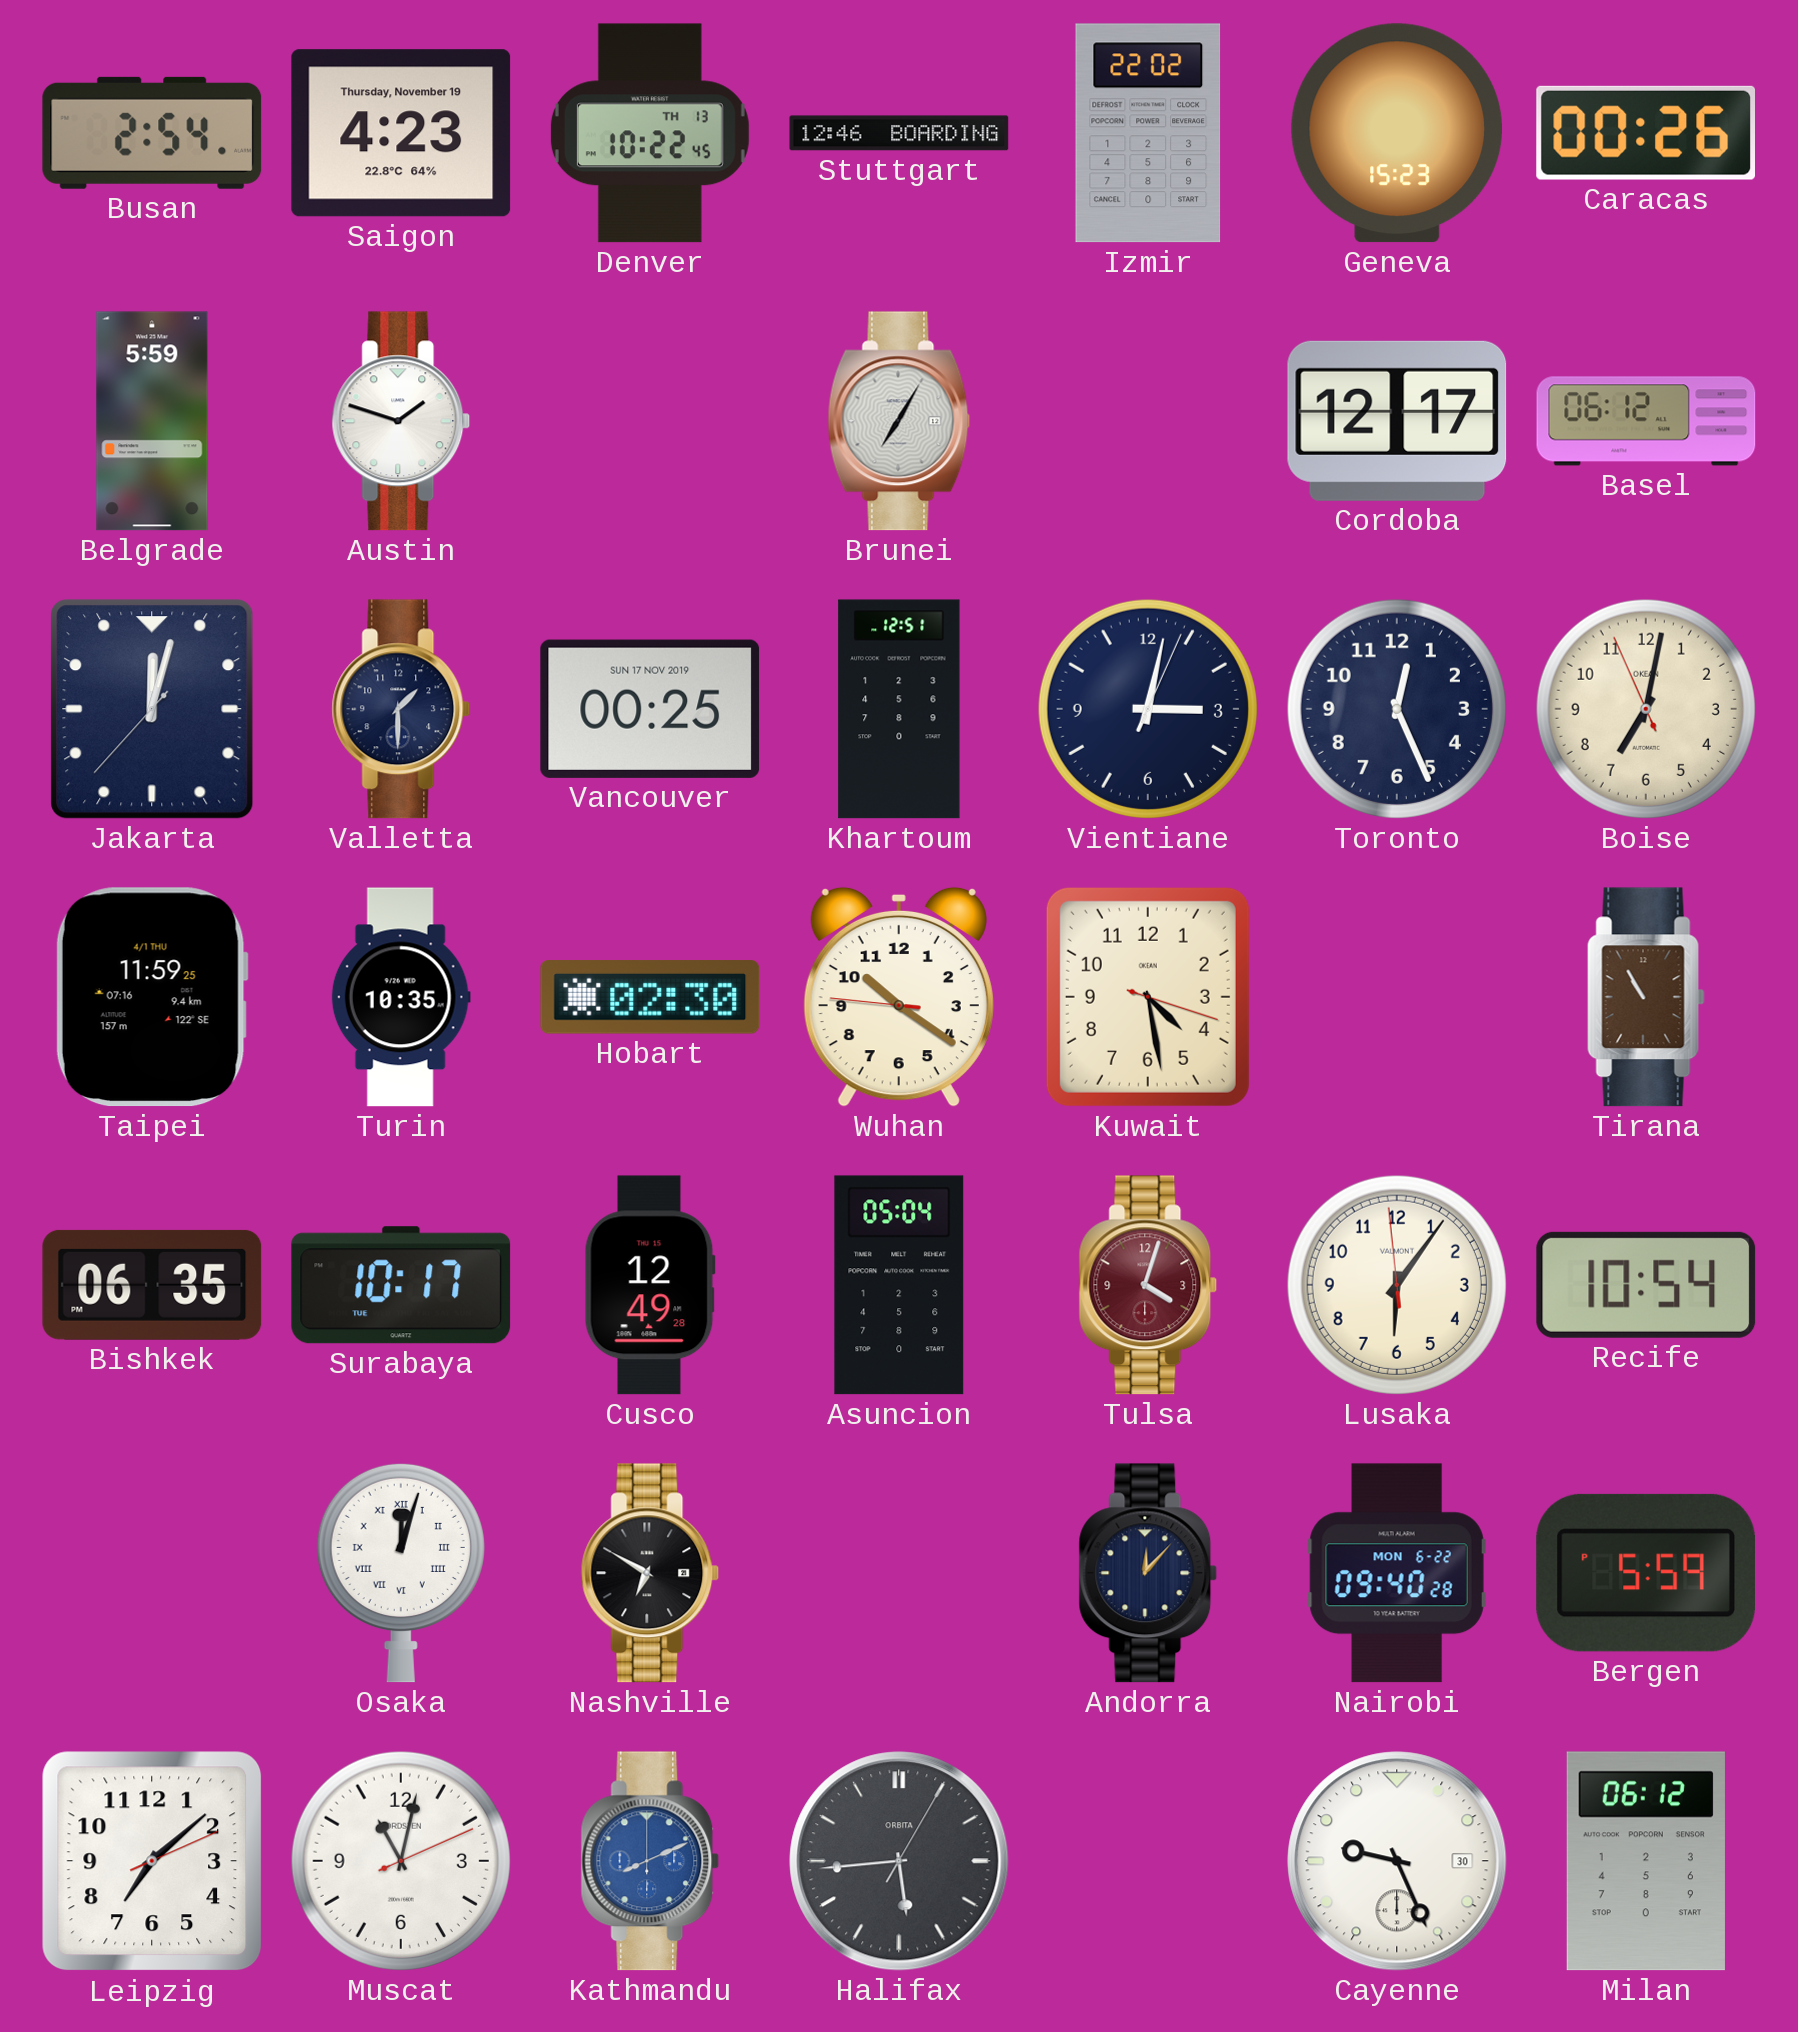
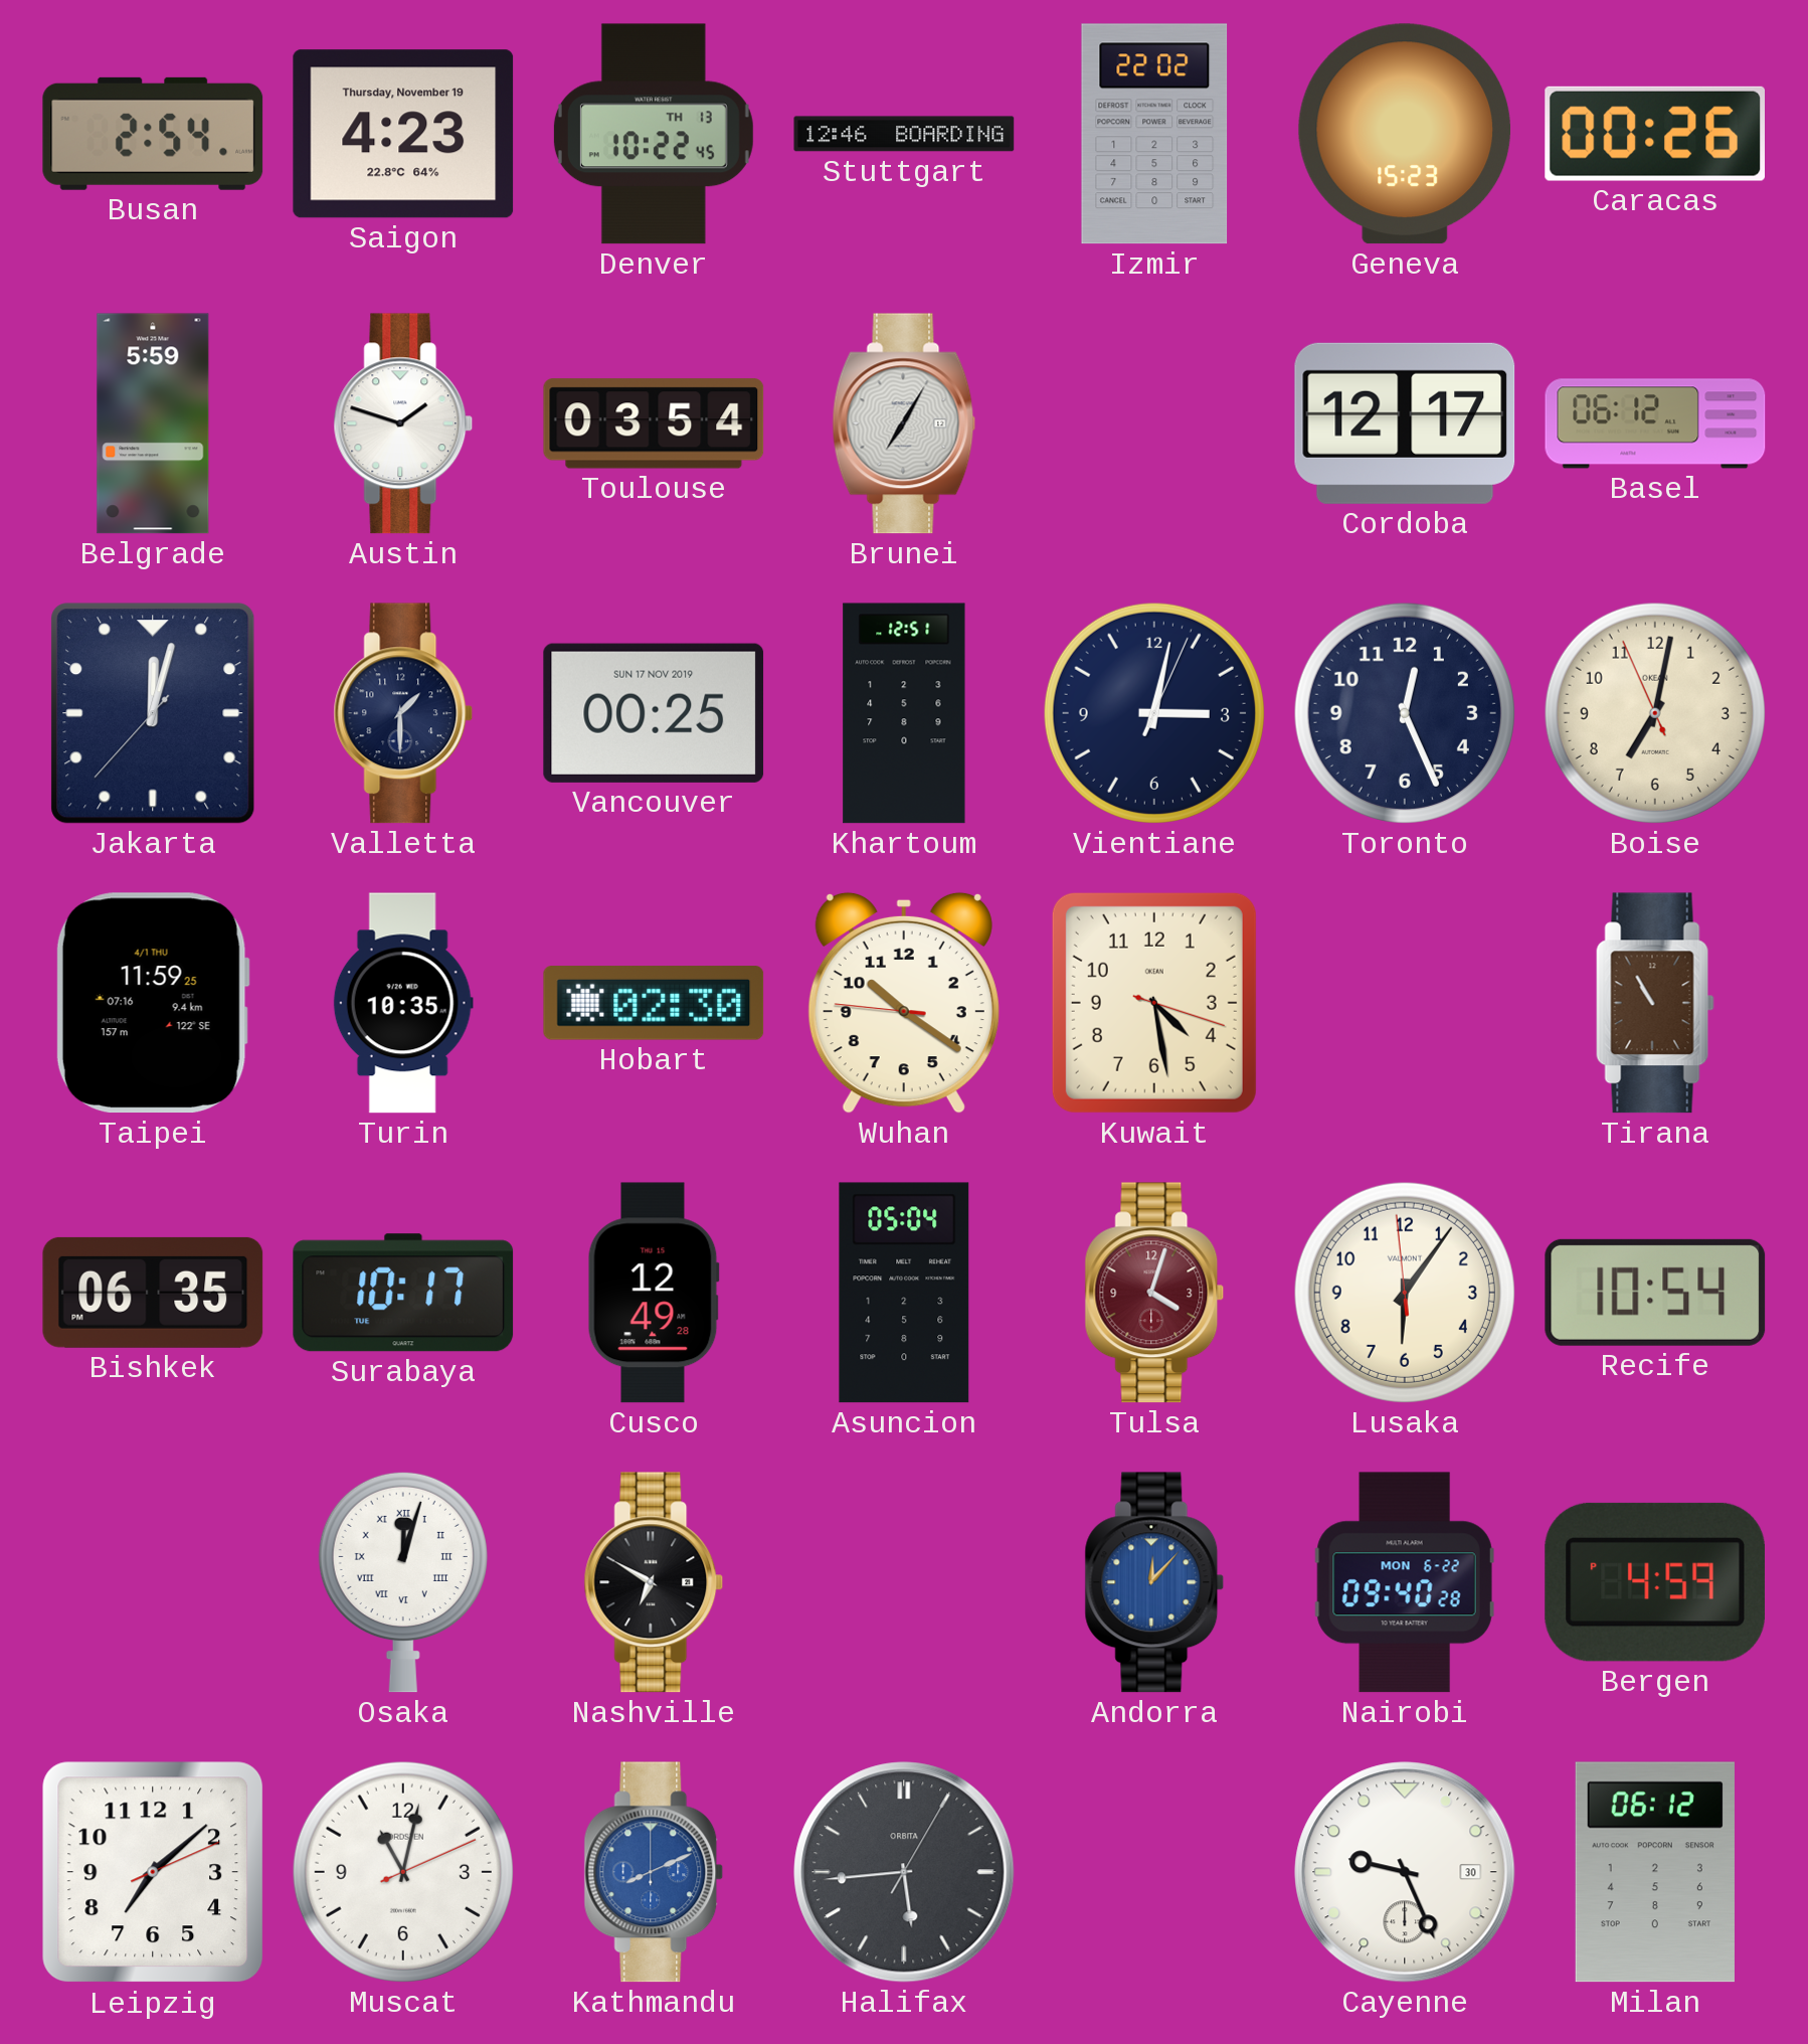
Toulouse: none -> 03:54
Andorra dial: navy -> blue
Bergen: 5:59 -> 4:59
